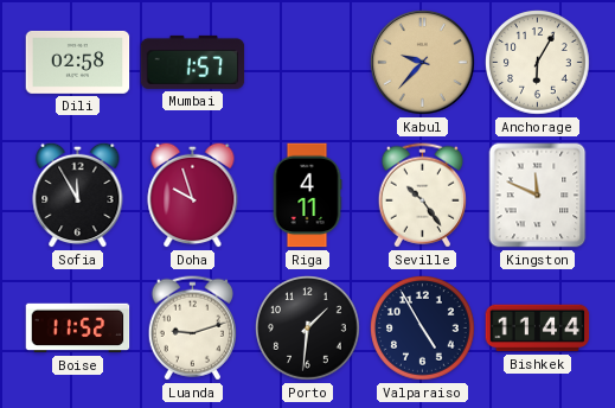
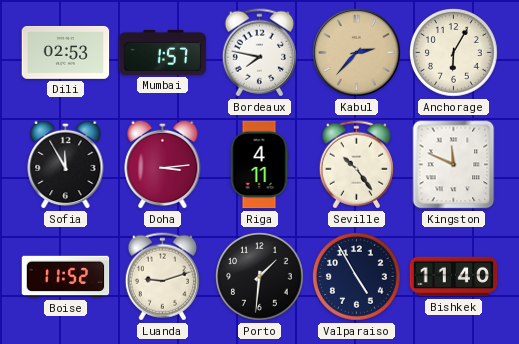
Dili: 02:58 -> 02:53
Bordeaux: none -> 7:47
Kabul: 9:37 -> 2:37
Doha: 9:57 -> 3:14
Bishkek: 11:44 -> 11:40
